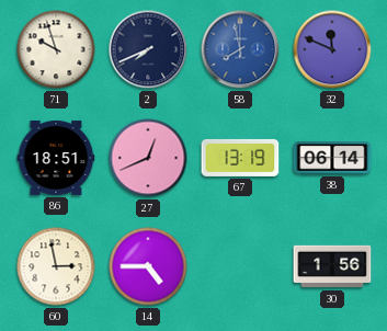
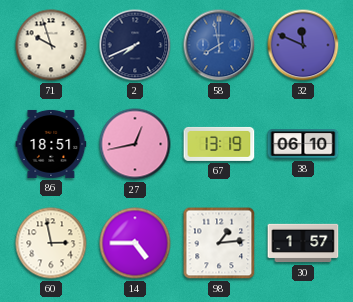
27: 12:41 -> 12:43
38: 06:14 -> 06:10
98: none -> 1:14
30: 1:56 -> 1:57
